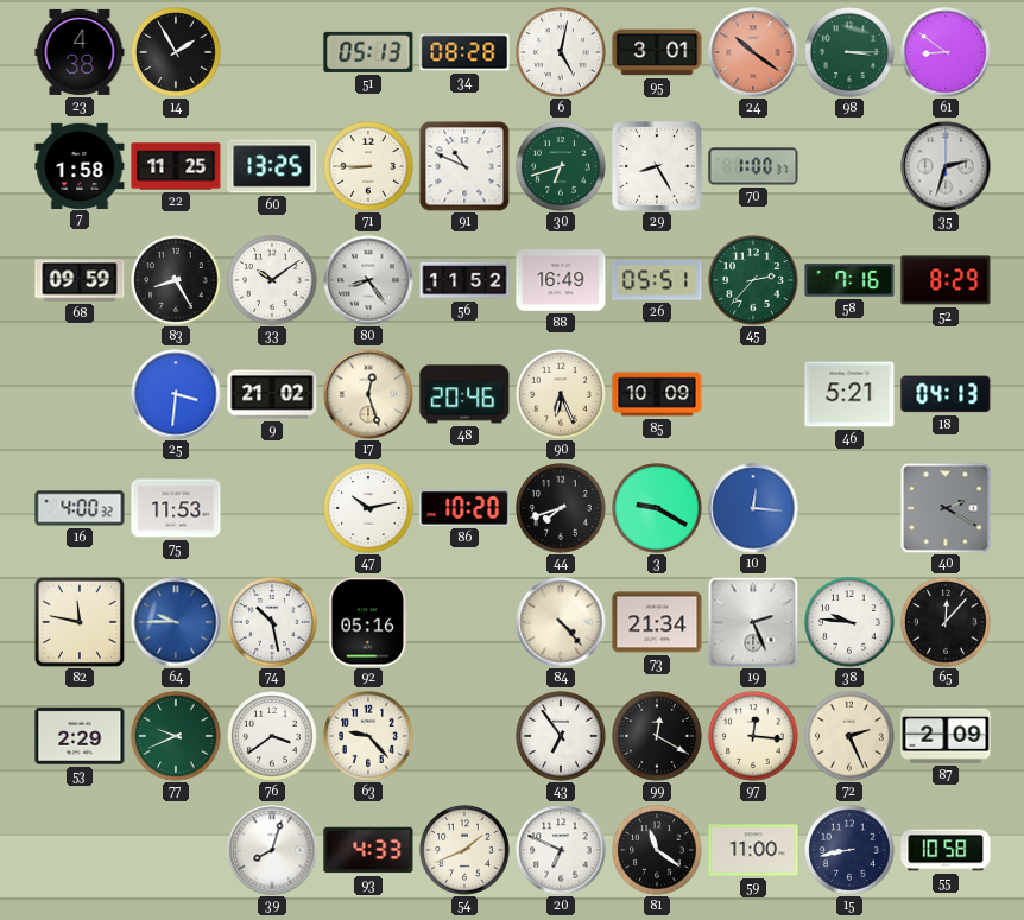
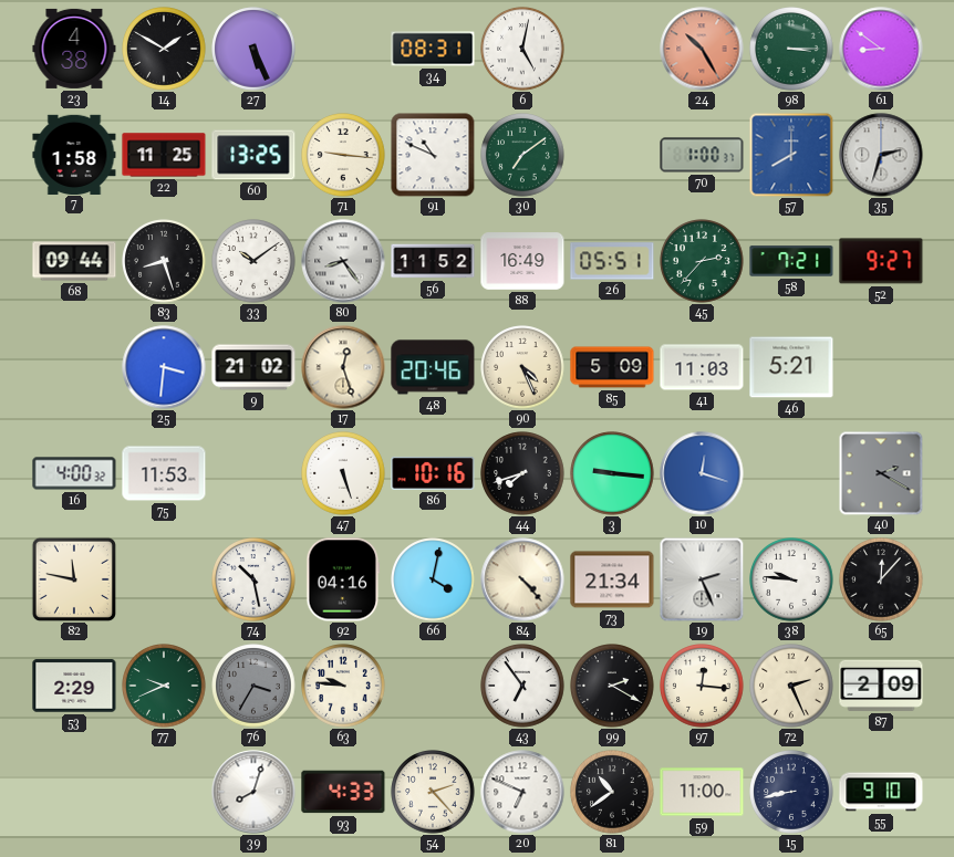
14: 1:55 -> 1:50
27: none -> 5:26
51: 05:13 -> none
34: 08:28 -> 08:31
95: 3:01 -> none
24: 10:21 -> 10:25
71: 8:45 -> 9:16
30: 6:42 -> 7:09
29: 8:25 -> none
57: none -> 8:00
68: 09:59 -> 09:44
83: 8:25 -> 8:27
58: 7:16 -> 7:21
52: 8:29 -> 9:27
90: 6:26 -> 4:26
85: 10:09 -> 5:09
41: none -> 11:03
18: 04:13 -> none
47: 10:13 -> 5:27
86: 10:20 -> 10:16
3: 9:20 -> 9:16
10: 12:16 -> 12:18
64: 9:45 -> none
92: 05:16 -> 04:16
66: none -> 4:02
76: 3:39 -> 3:35
76 dial: white -> grey
63: 9:23 -> 9:46
99: 12:20 -> 2:20
54: 1:41 -> 2:23
81: 11:21 -> 10:39
55: 10:58 -> 9:10
